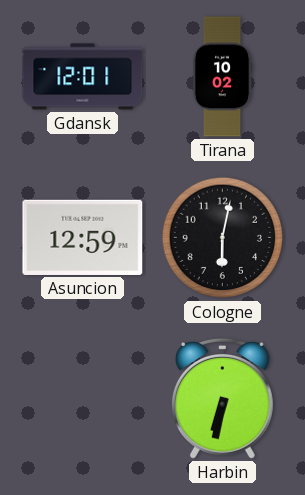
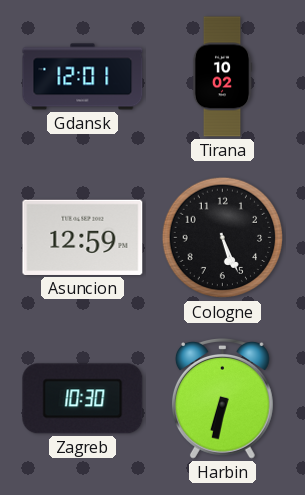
Cologne: 6:02 -> 5:26
Zagreb: none -> 10:30
